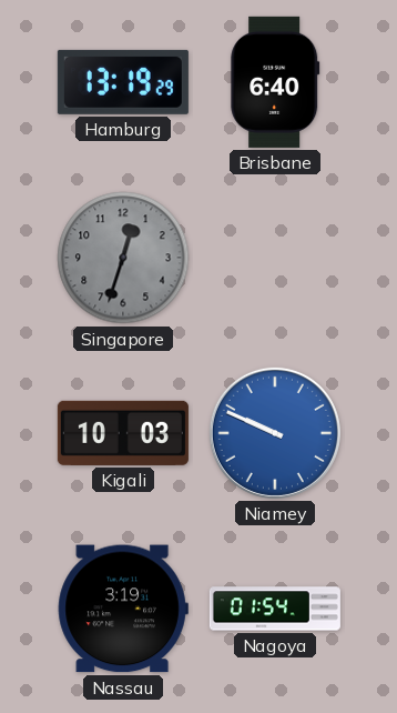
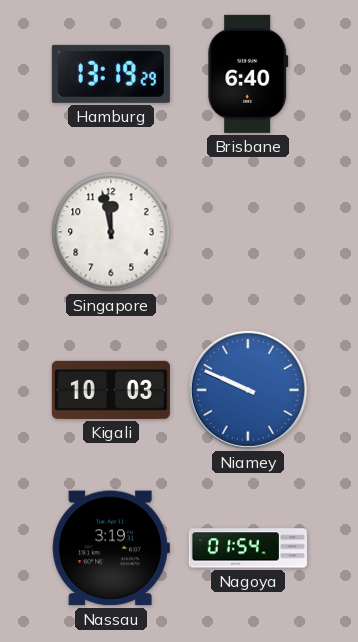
Singapore: 12:33 -> 11:58
Singapore dial: grey -> white
